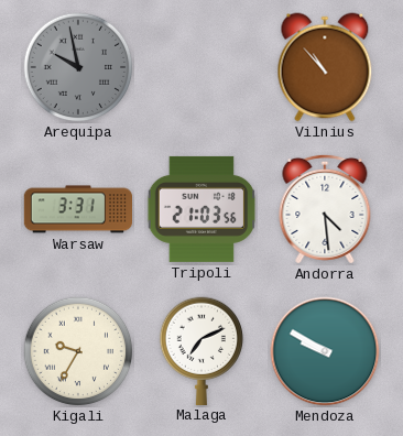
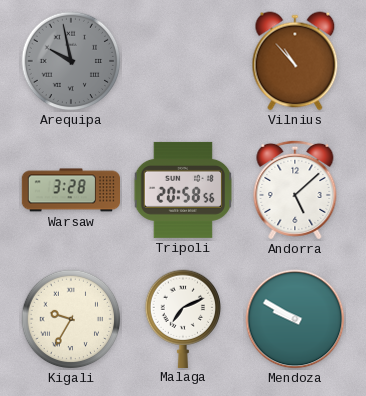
Warsaw: 3:31 -> 3:28
Tripoli: 21:03 -> 20:58
Andorra: 4:29 -> 5:08
